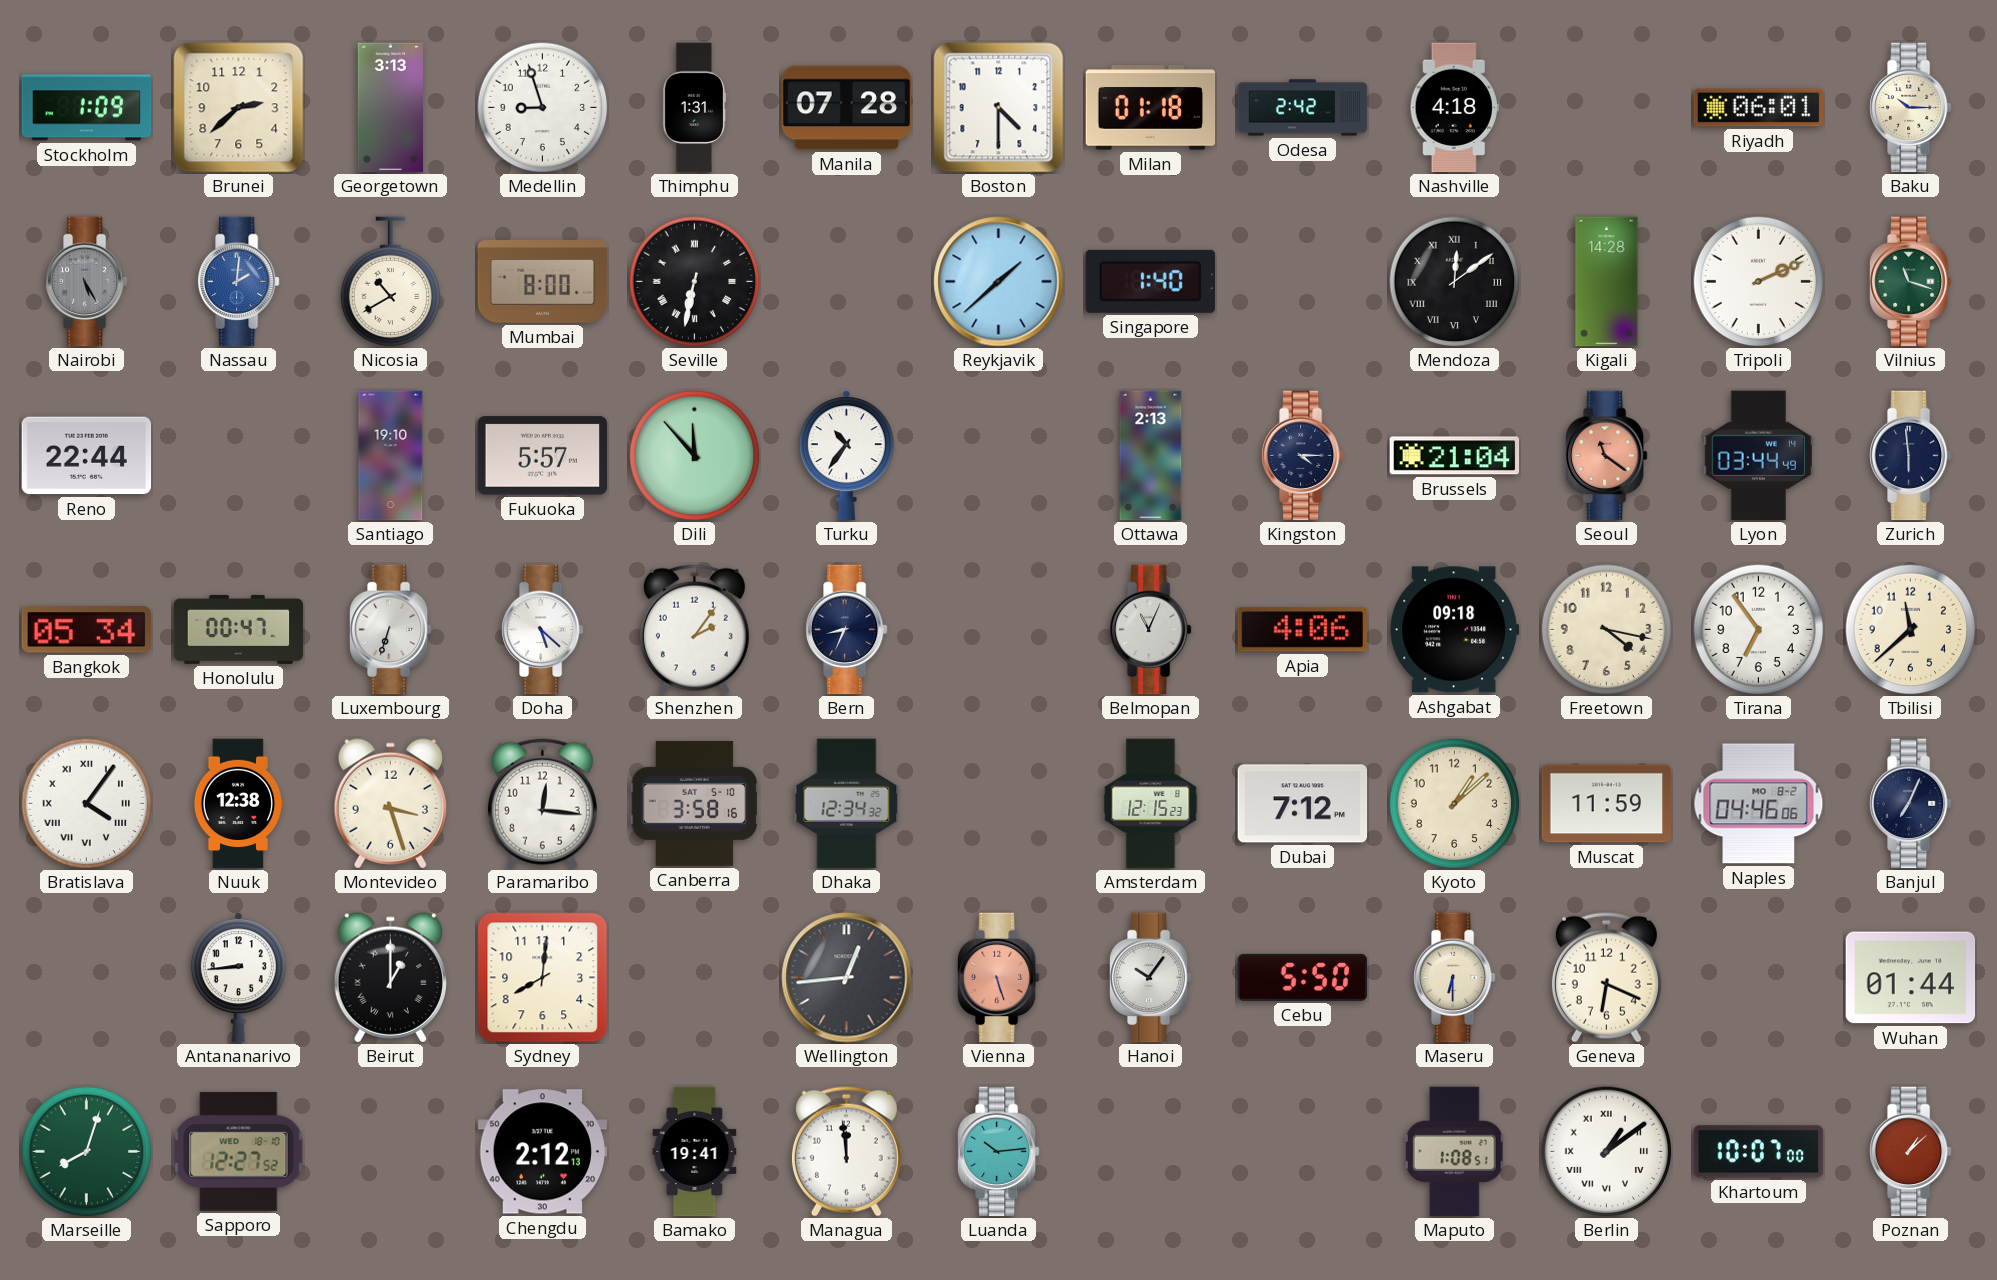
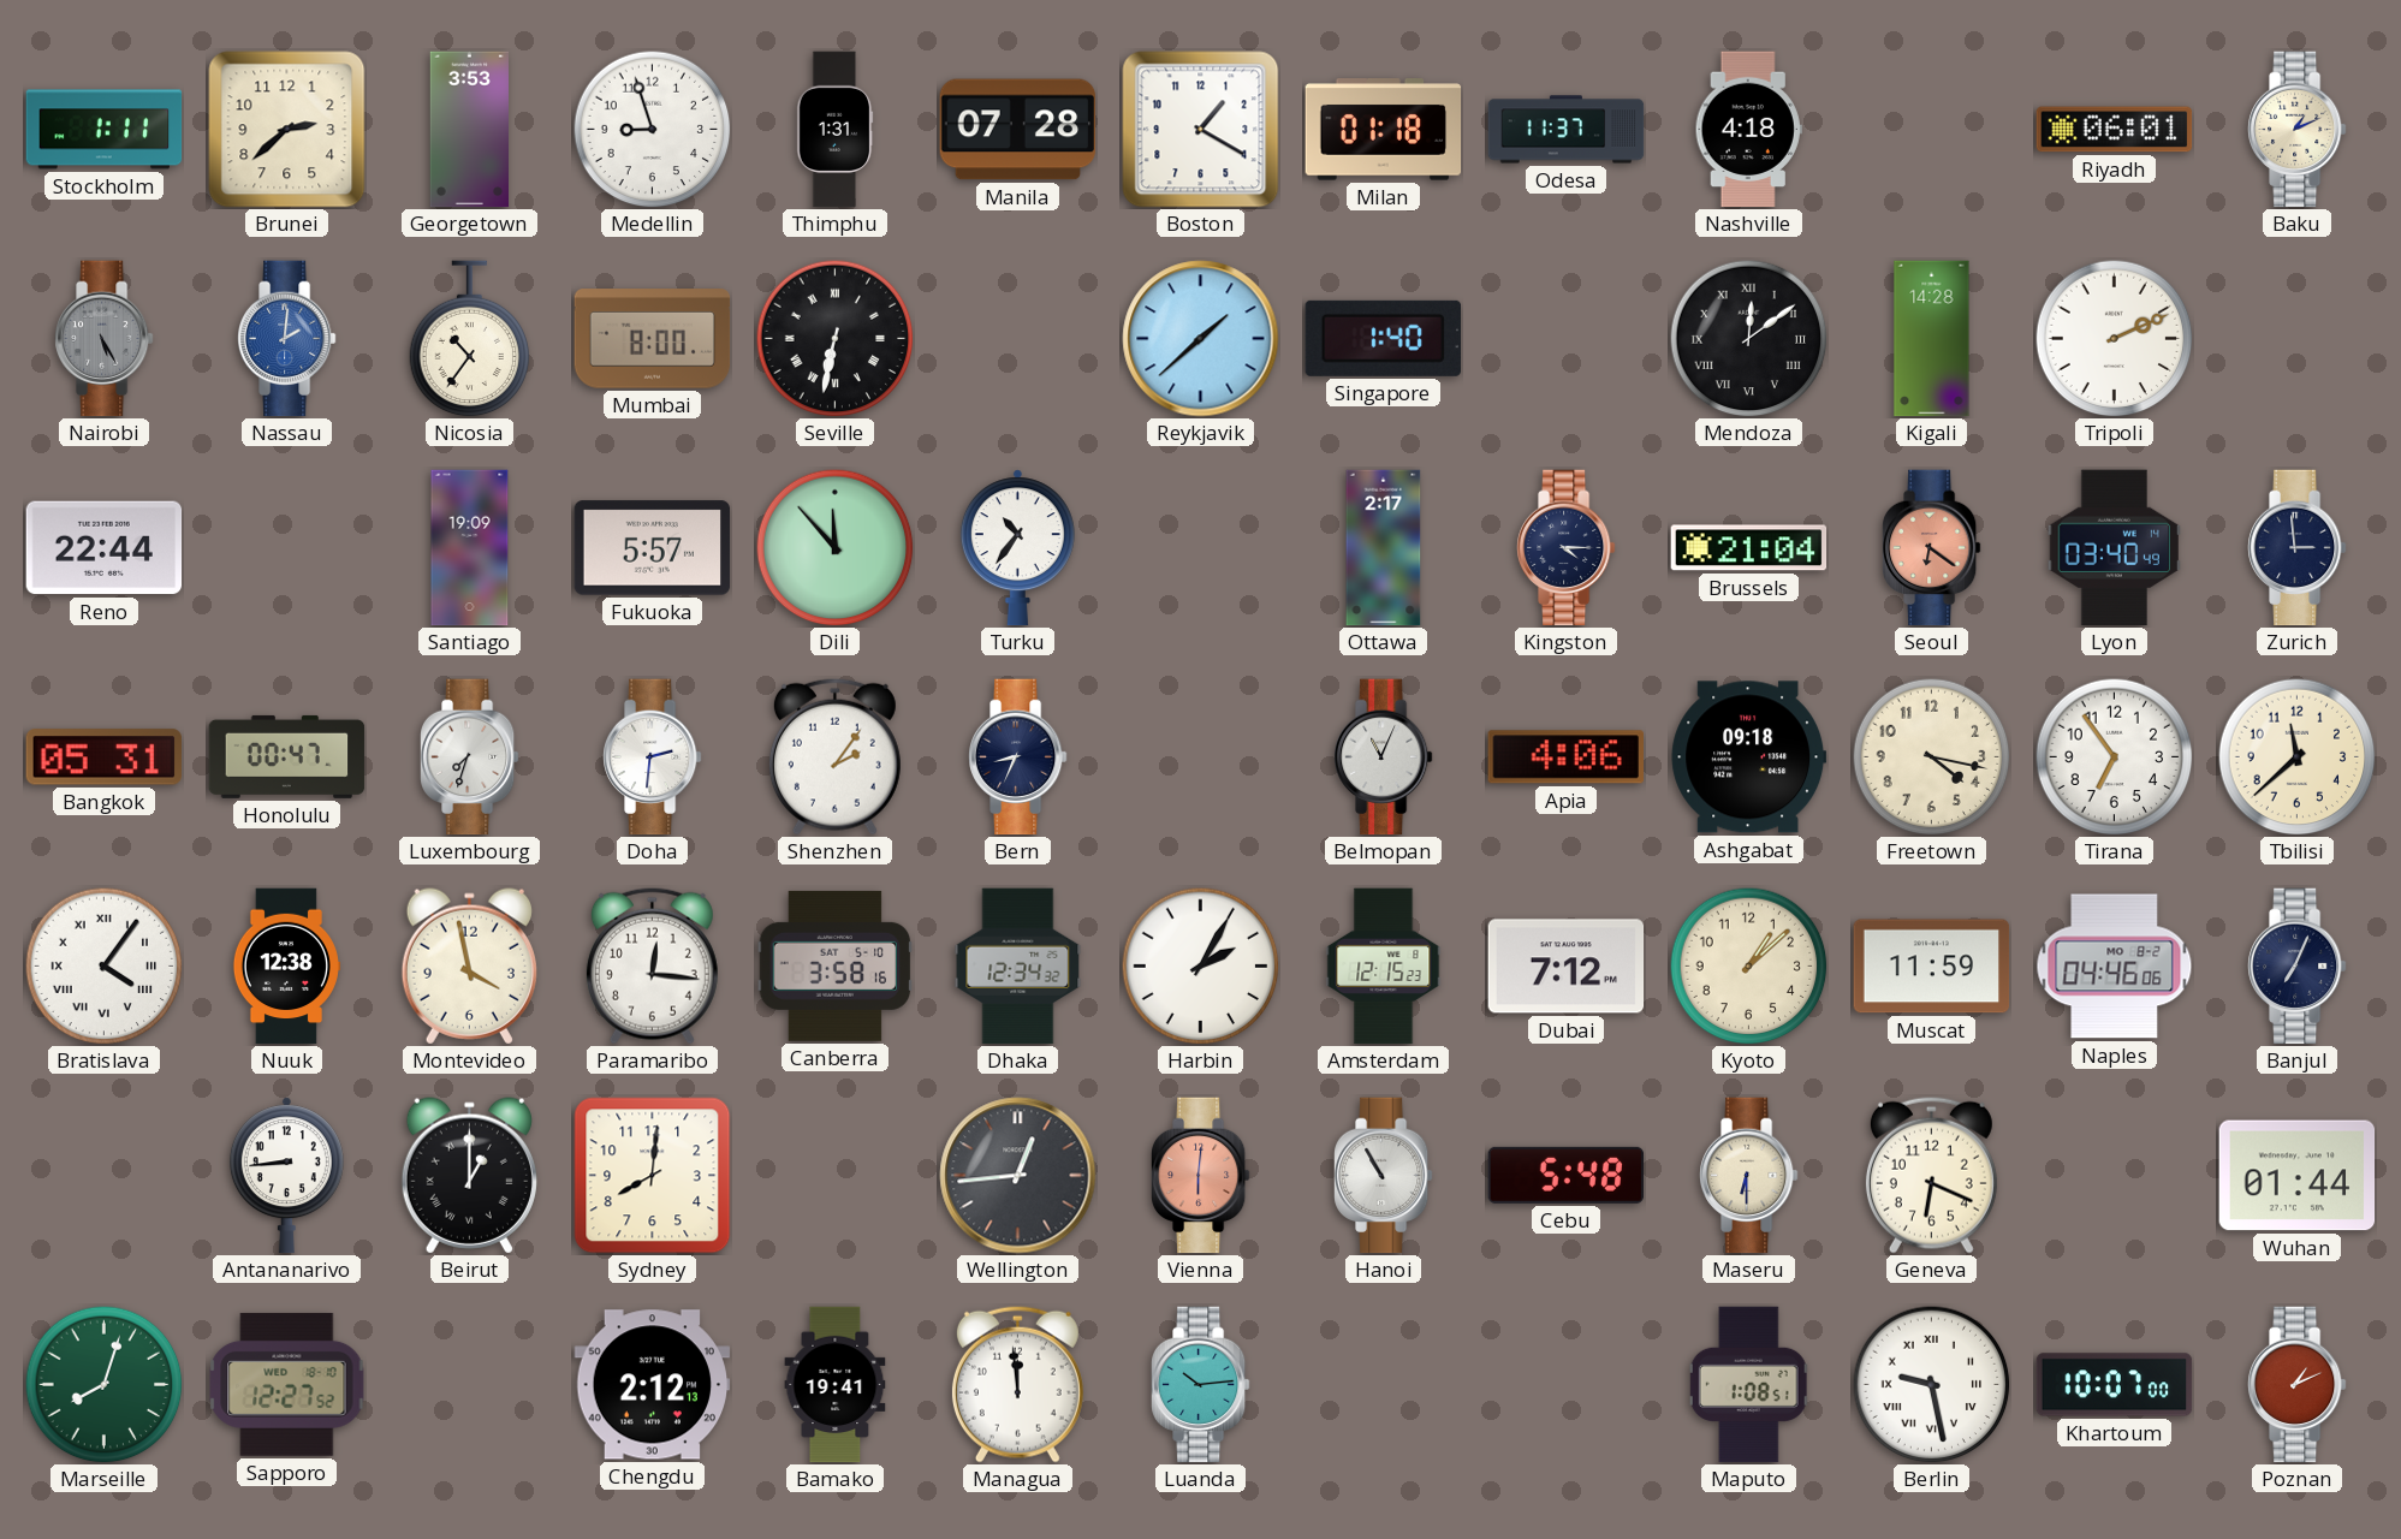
Stockholm: 1:09 -> 1:11
Georgetown: 3:13 -> 3:53
Boston: 4:30 -> 1:20
Odesa: 2:42 -> 11:37
Baku: 10:15 -> 1:11
Nicosia: 10:40 -> 10:36
Vilnius: 11:18 -> none
Santiago: 19:10 -> 19:09
Ottawa: 2:13 -> 2:17
Seoul: 11:21 -> 6:21
Lyon: 03:44 -> 03:40
Zurich: 5:59 -> 2:59
Bangkok: 05:34 -> 05:31
Luxembourg: 6:33 -> 7:33
Doha: 5:22 -> 2:31
Montevideo: 3:27 -> 3:58
Harbin: none -> 2:05
Vienna: 5:27 -> 6:01
Hanoi: 10:06 -> 10:55
Cebu: 5:50 -> 5:48
Berlin: 1:09 -> 9:28
Poznan: 1:08 -> 1:11
